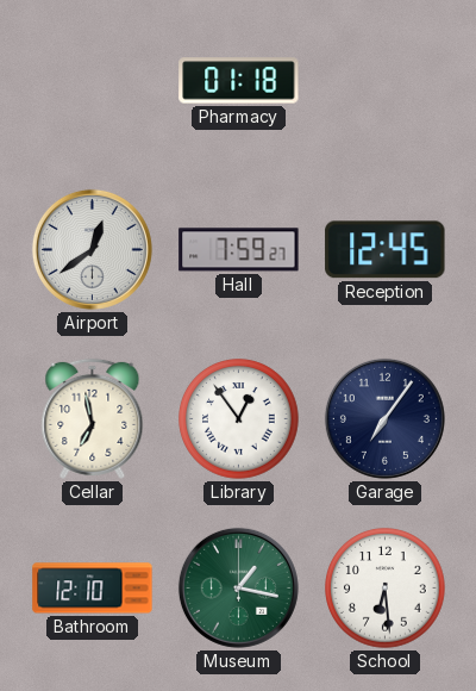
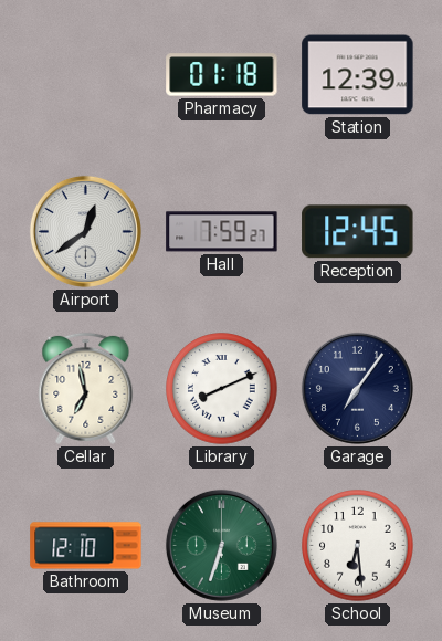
Station: none -> 12:39
Library: 12:54 -> 8:11
Museum: 1:17 -> 6:33
